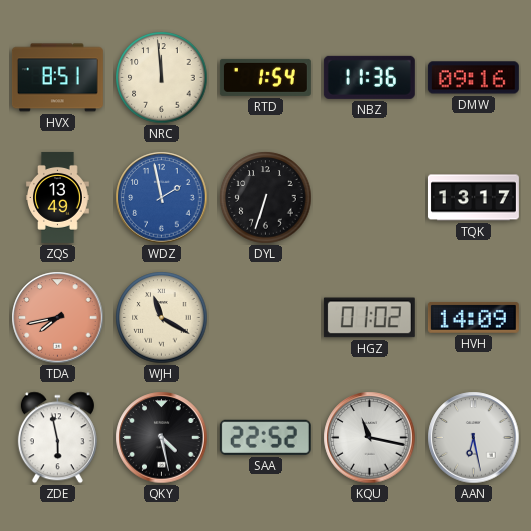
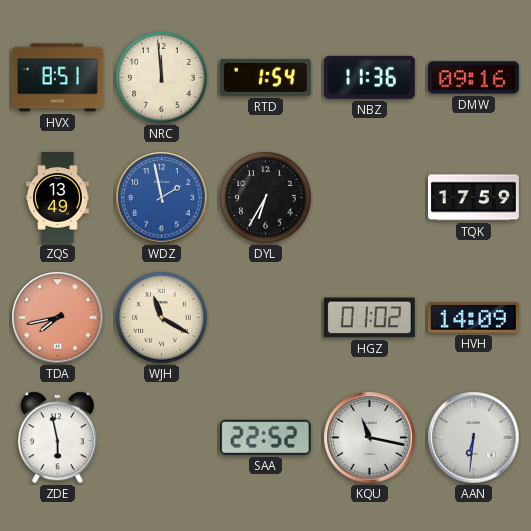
DYL: 6:33 -> 6:35
TQK: 13:17 -> 17:59
QKY: 4:28 -> none
AAN: 6:28 -> 6:31
